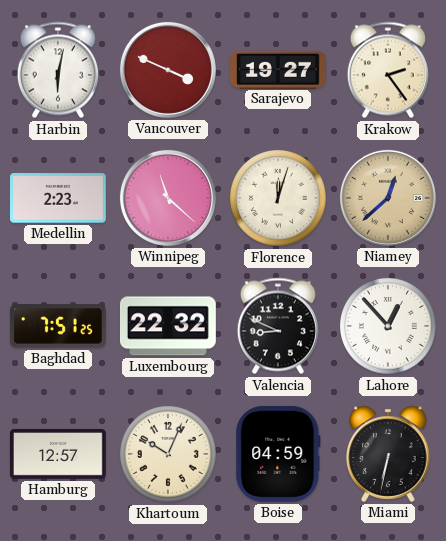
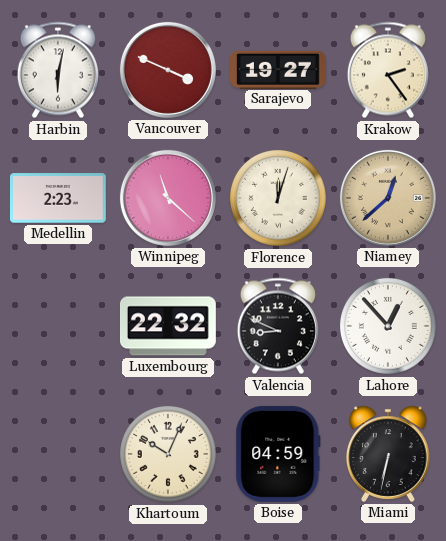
Baghdad: 7:51 -> none
Hamburg: 12:57 -> none
